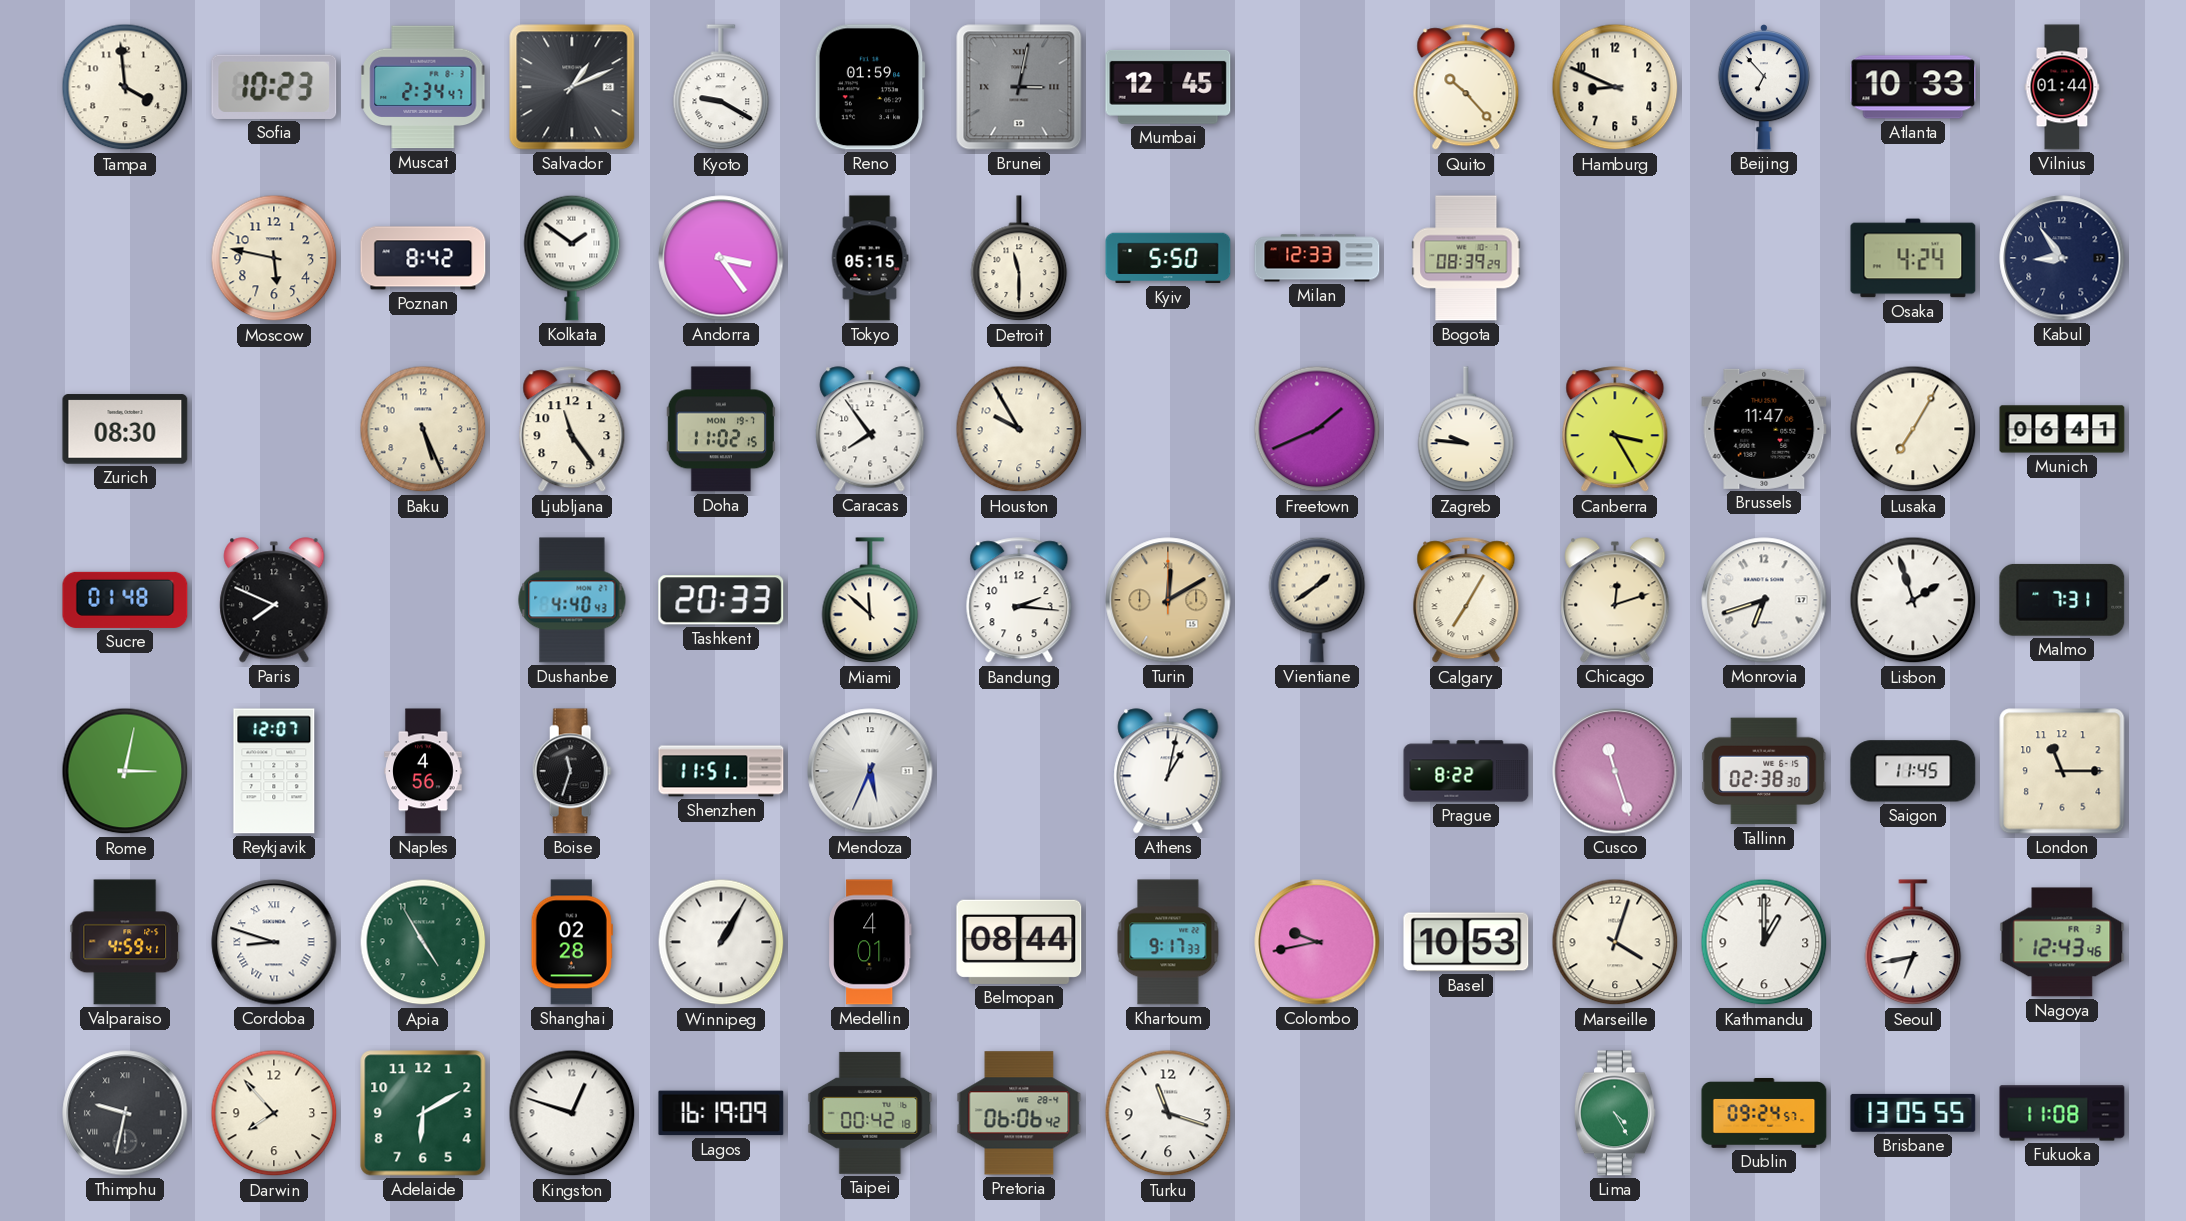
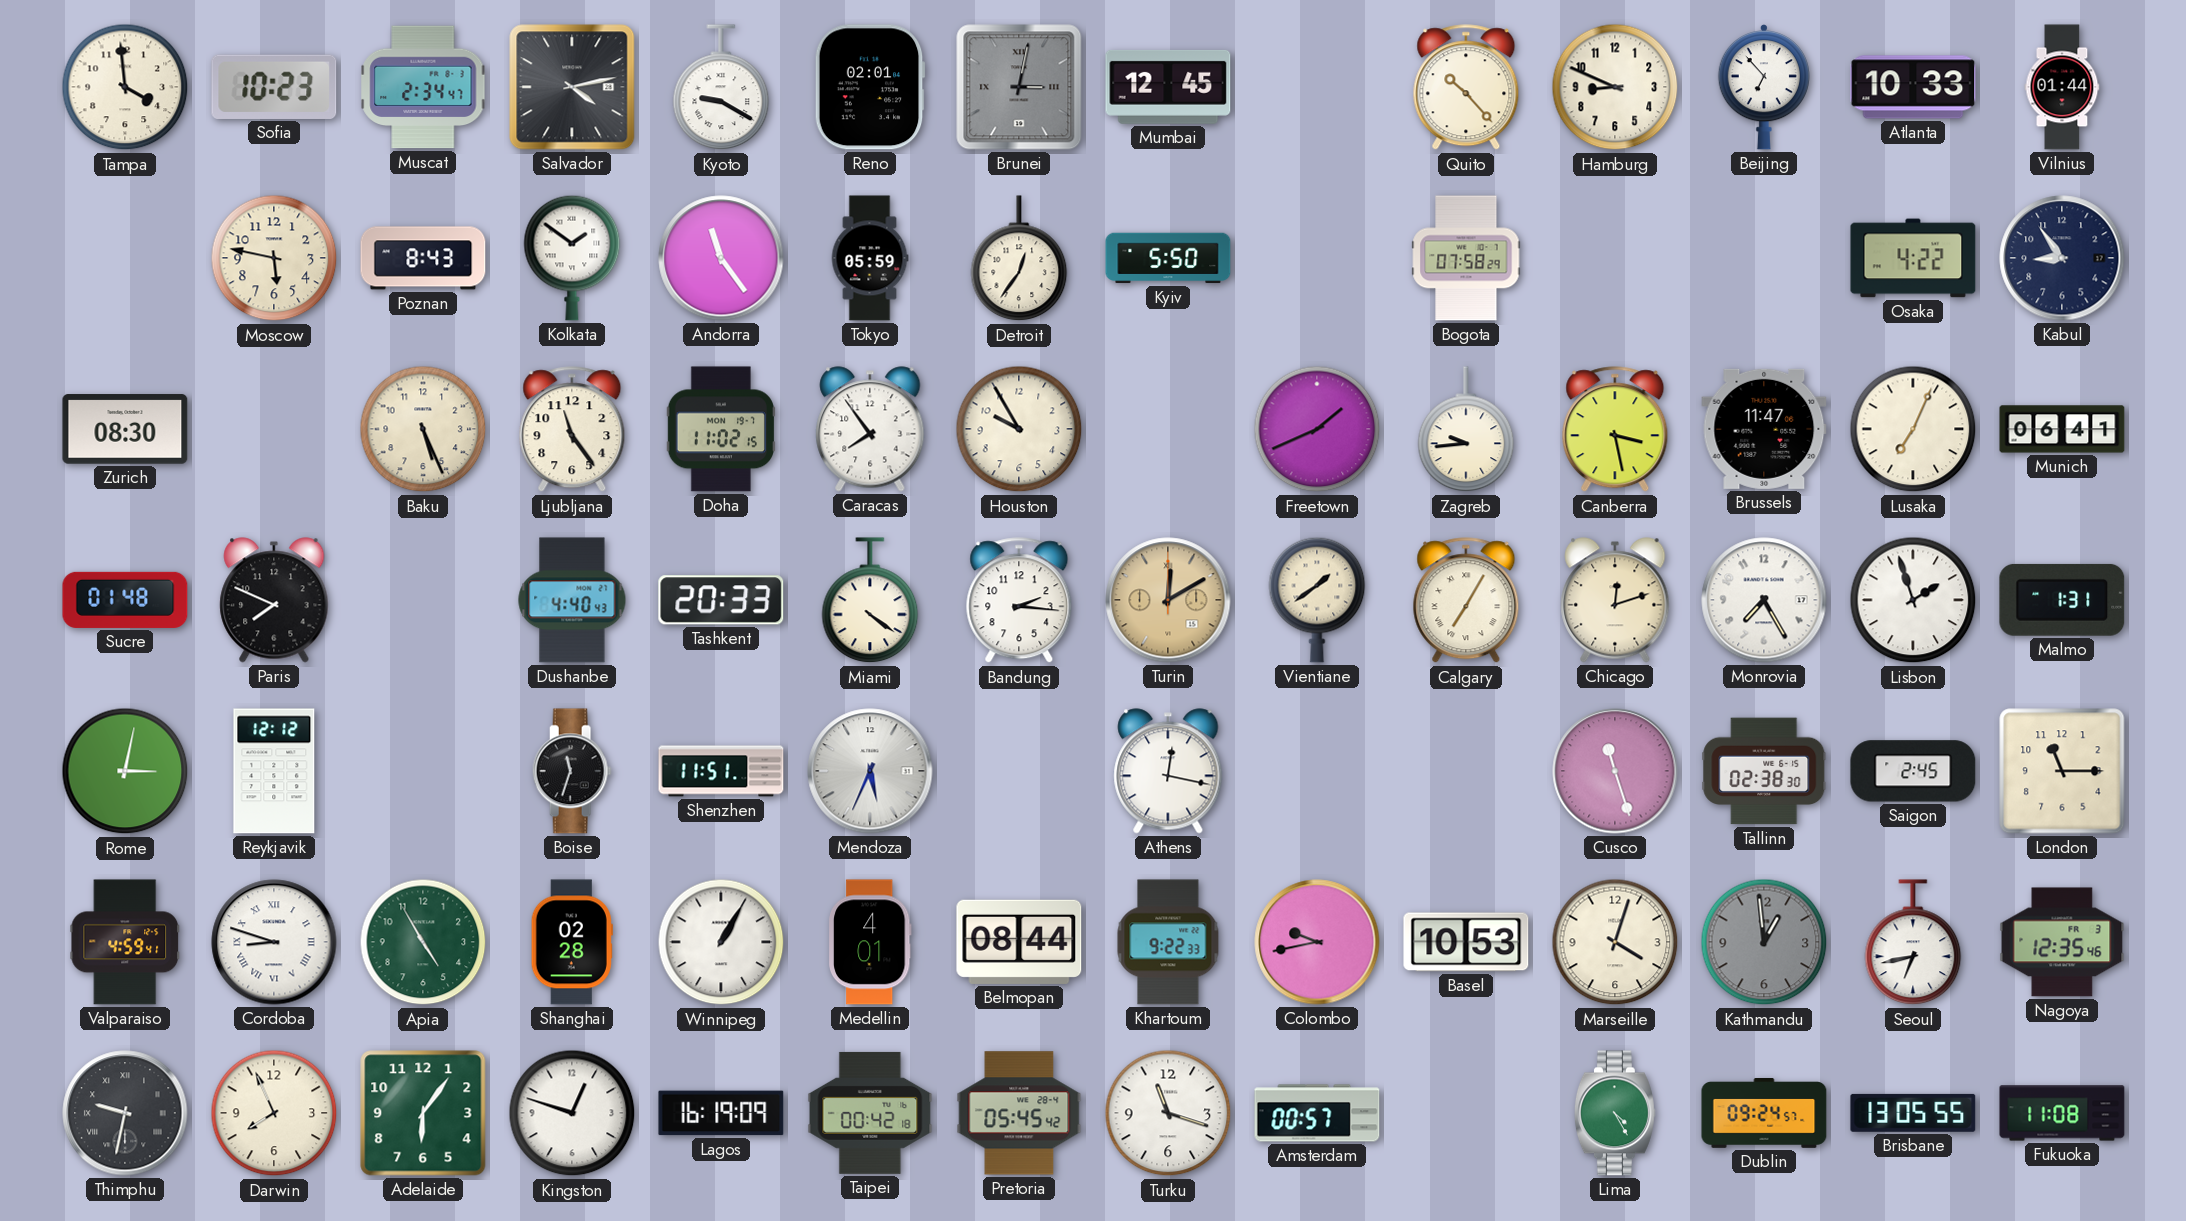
Salvador: 1:11 -> 4:13
Reno: 01:59 -> 02:01
Poznan: 8:42 -> 8:43
Andorra: 3:24 -> 11:24
Tokyo: 05:15 -> 05:59
Detroit: 11:30 -> 12:36
Milan: 12:33 -> none
Bogota: 08:39 -> 07:58
Osaka: 4:24 -> 4:22
Zagreb: 9:46 -> 9:44
Canberra: 3:25 -> 3:28
Lusaka: 7:05 -> 7:04
Miami: 11:52 -> 4:21
Monrovia: 6:42 -> 7:25
Malmo: 7:31 -> 1:31
Reykjavik: 12:07 -> 12:12
Naples: 4:56 -> none
Athens: 1:02 -> 12:17
Prague: 8:22 -> none
Saigon: 11:45 -> 2:45
Khartoum: 9:17 -> 9:22
Kathmandu: 1:00 -> 12:59
Kathmandu dial: white -> grey
Nagoya: 12:43 -> 12:35
Darwin: 7:53 -> 7:56
Adelaide: 6:10 -> 6:06
Pretoria: 06:06 -> 05:45
Amsterdam: none -> 00:57
